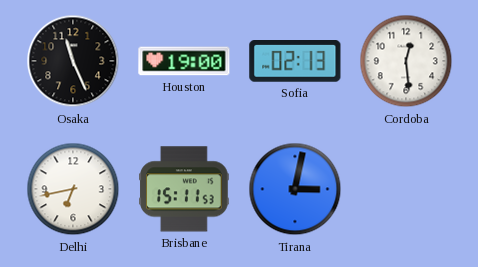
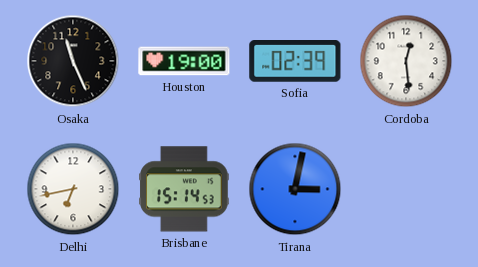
Sofia: 02:13 -> 02:39
Brisbane: 15:11 -> 15:14
